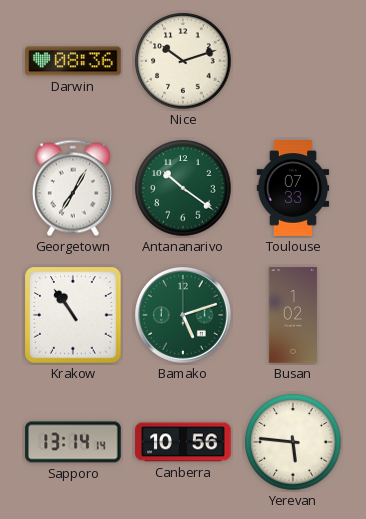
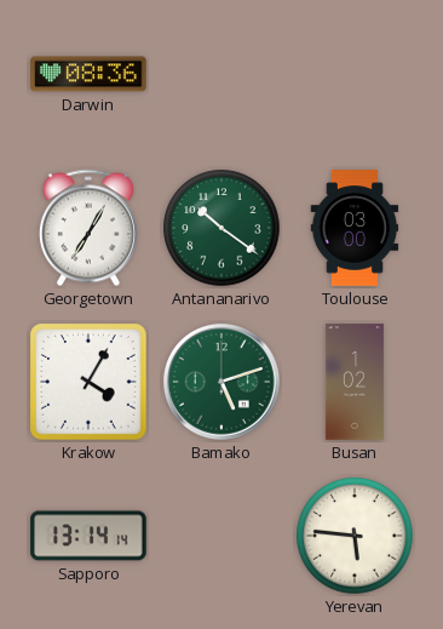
Nice: 10:12 -> none
Toulouse: 07:33 -> 03:00
Krakow: 10:54 -> 4:05
Canberra: 10:56 -> none
